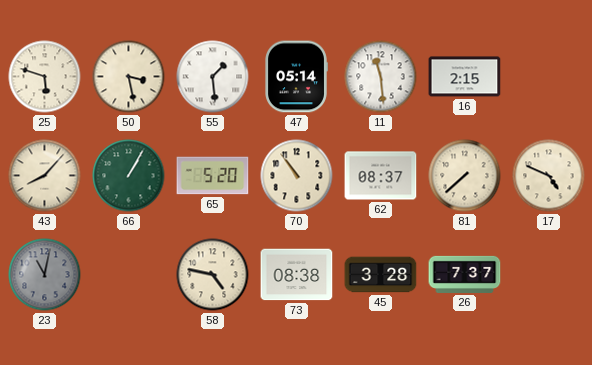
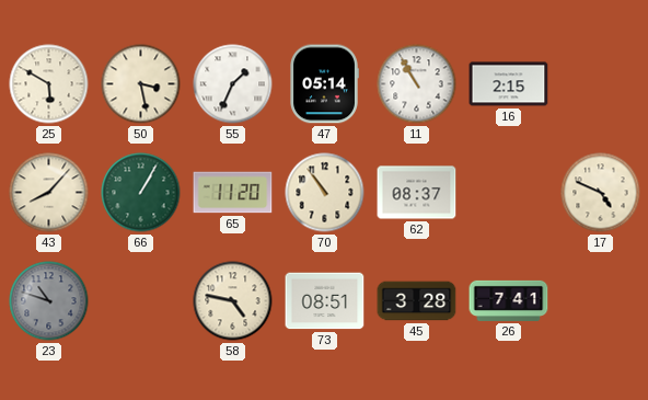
25: 5:48 -> 5:50
55: 1:29 -> 1:34
11: 11:29 -> 10:55
65: 5:20 -> 11:20
81: 7:38 -> none
23: 11:02 -> 10:48
73: 08:38 -> 08:51
26: 7:37 -> 7:41
